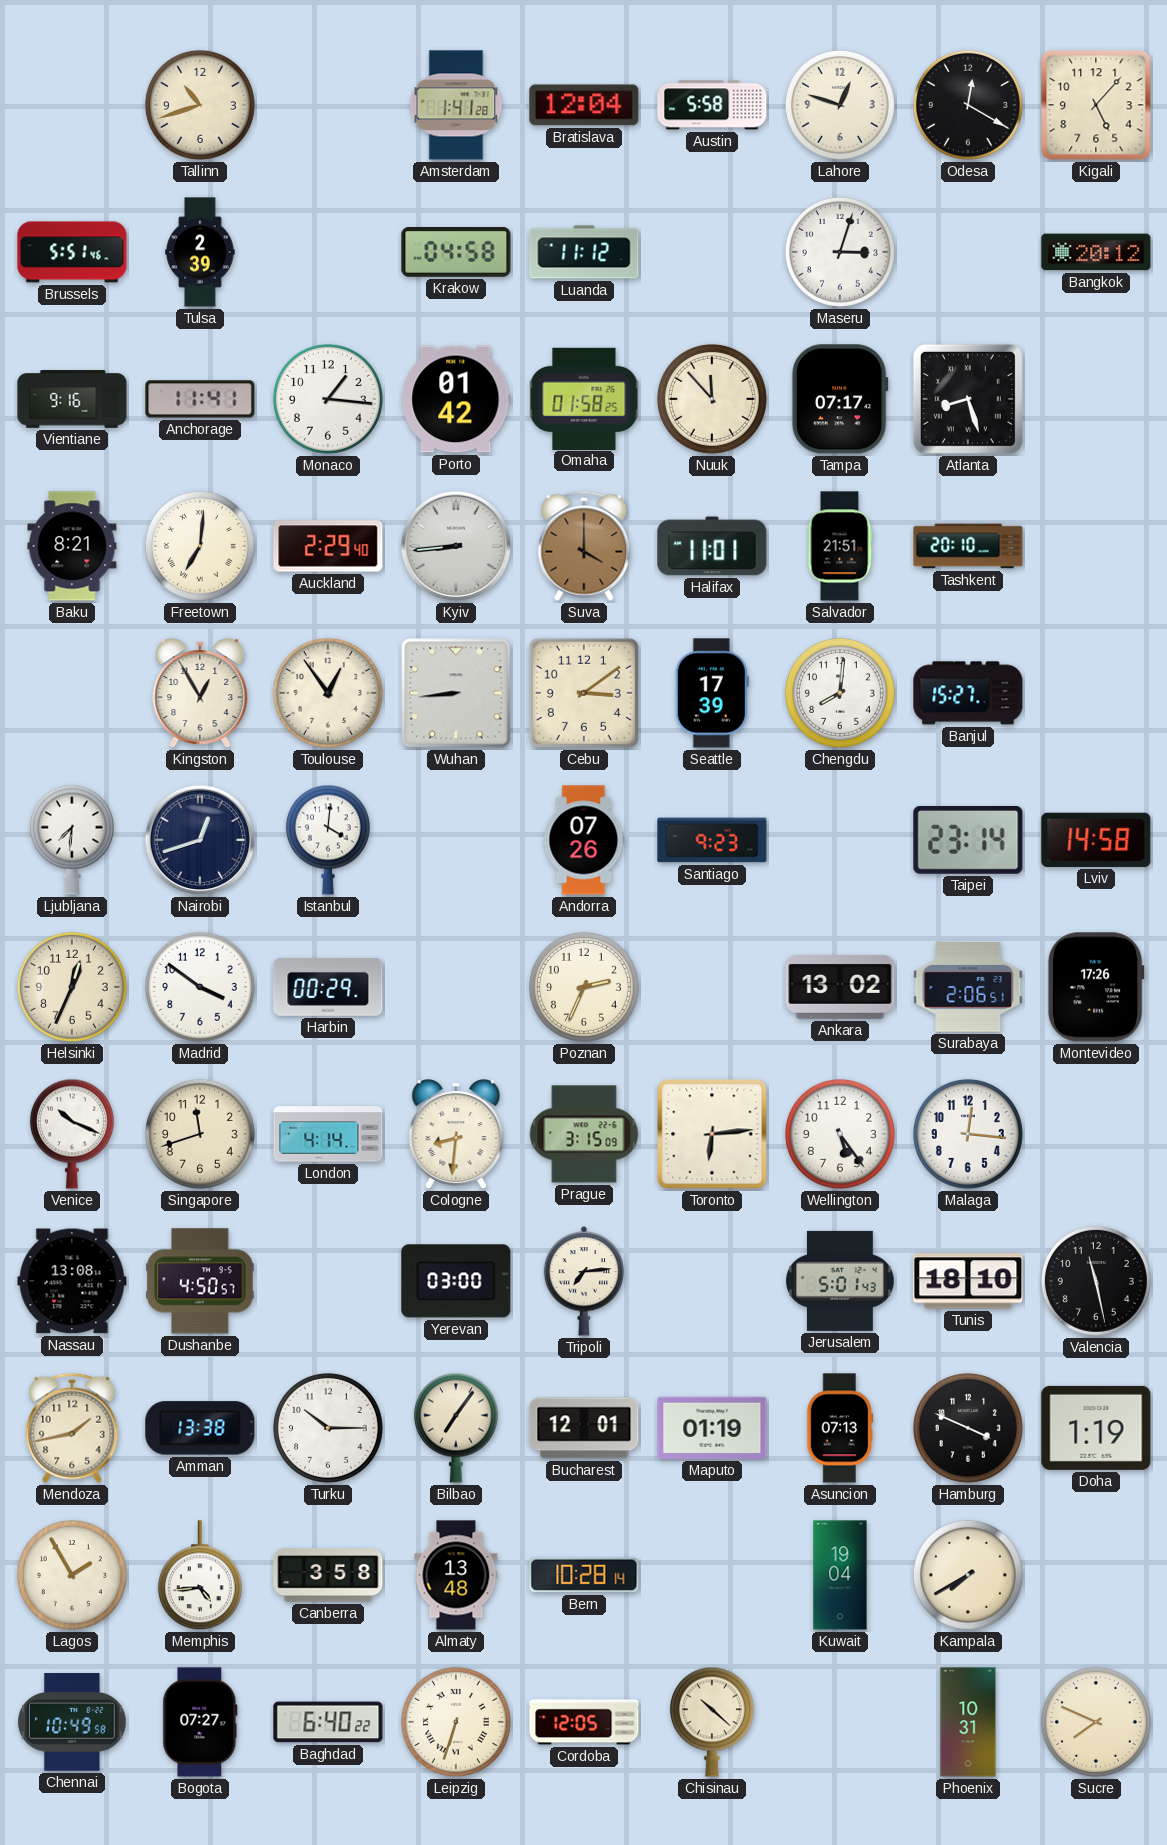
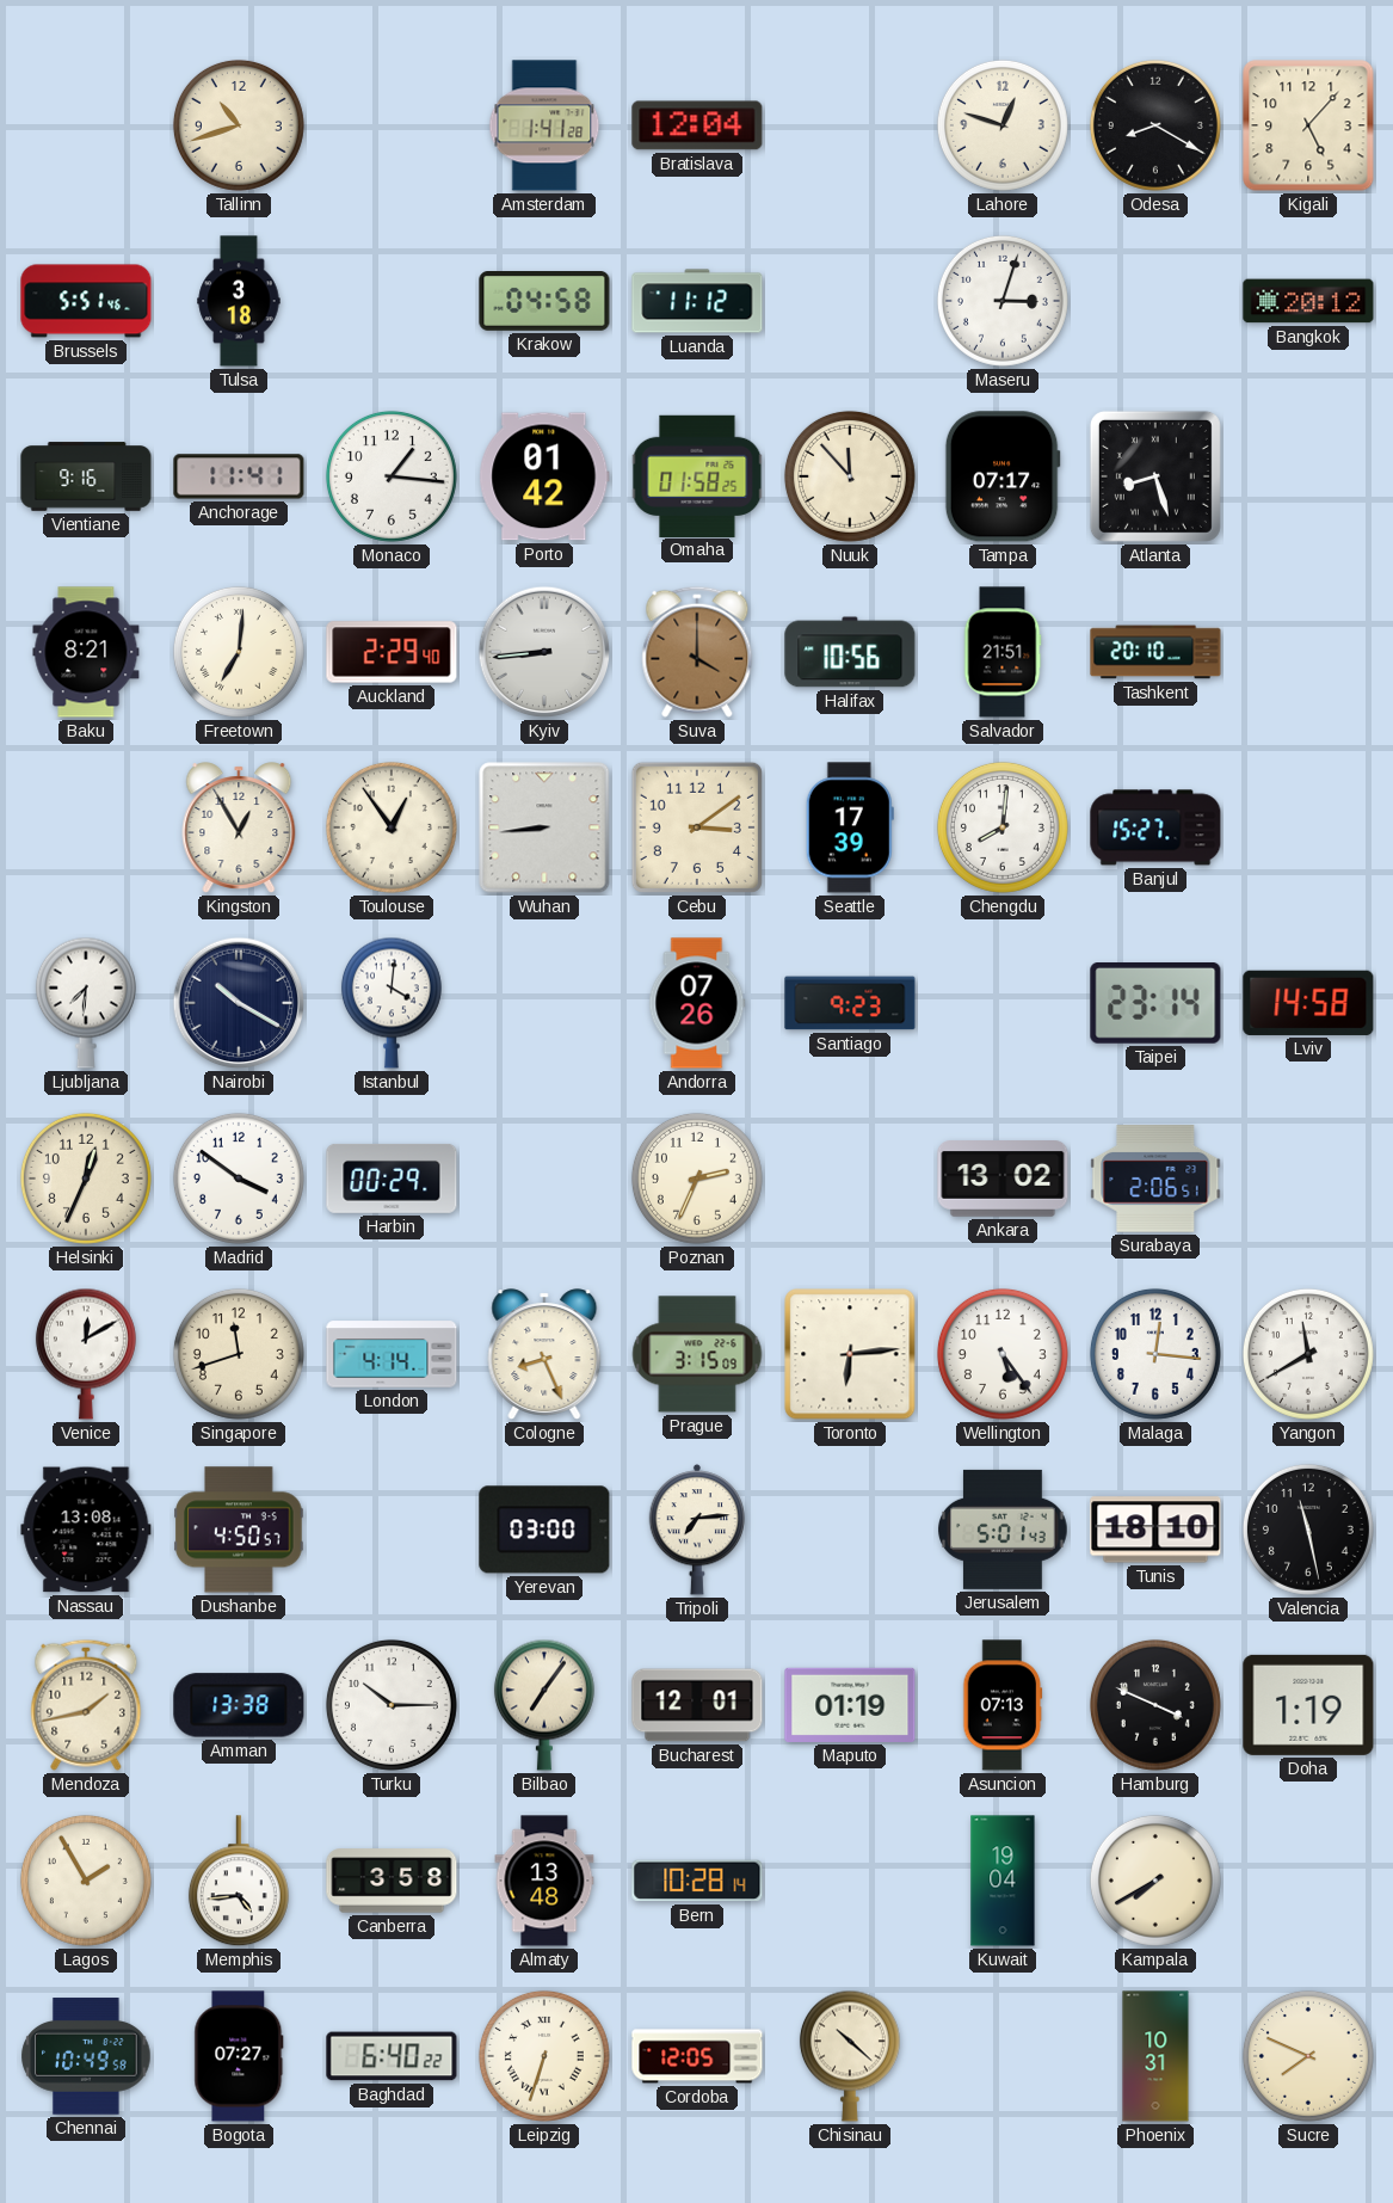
Austin: 5:58 -> none
Odesa: 12:20 -> 8:20
Tulsa: 2:39 -> 3:18
Halifax: 11:01 -> 10:56
Nairobi: 12:42 -> 10:20
Montevideo: 17:26 -> none
Venice: 10:19 -> 12:10
Cologne: 8:31 -> 8:26
Yangon: none -> 11:40
